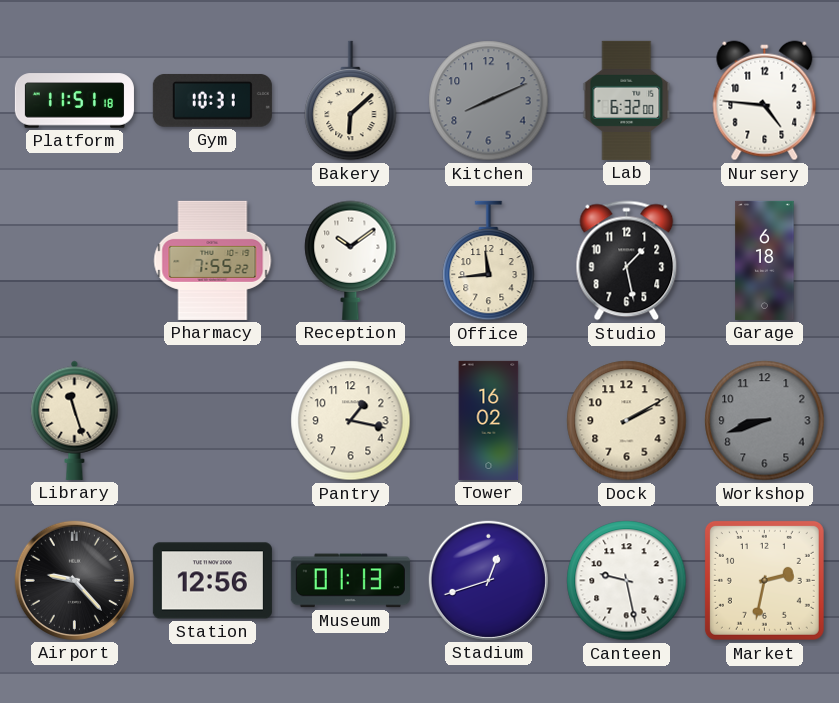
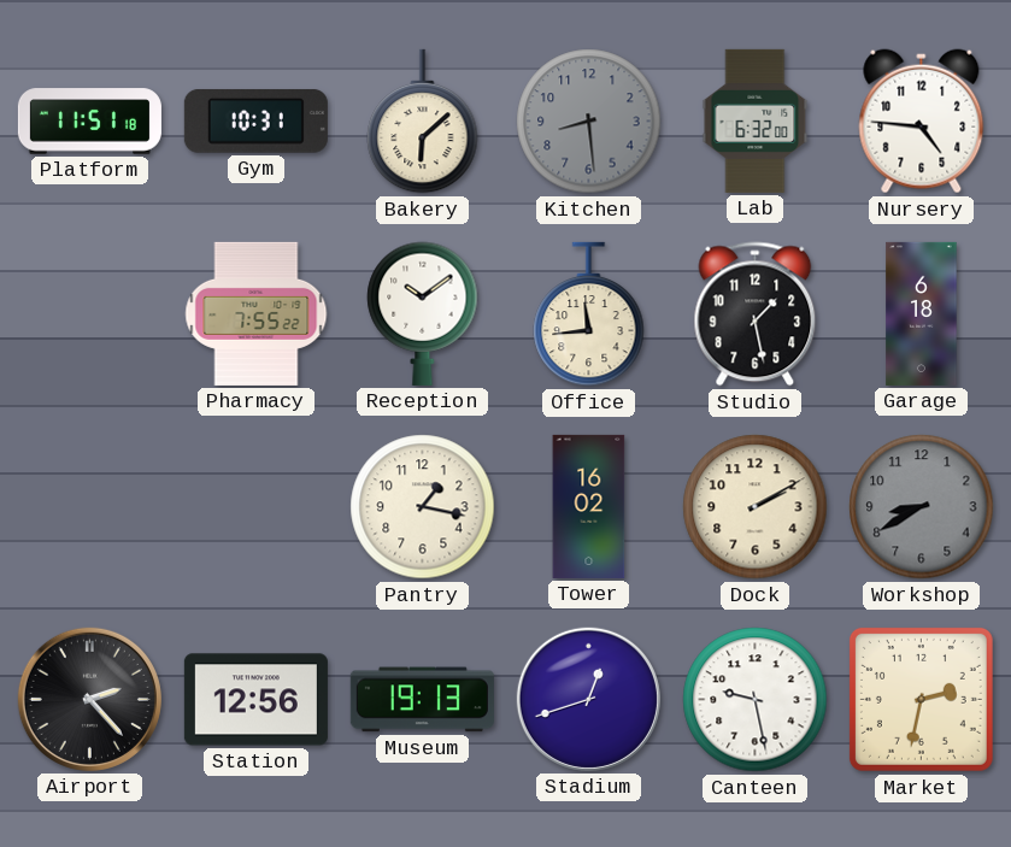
Kitchen: 8:11 -> 8:29
Library: 11:27 -> none
Workshop: 8:42 -> 8:40
Airport: 9:23 -> 2:23
Museum: 01:13 -> 19:13
